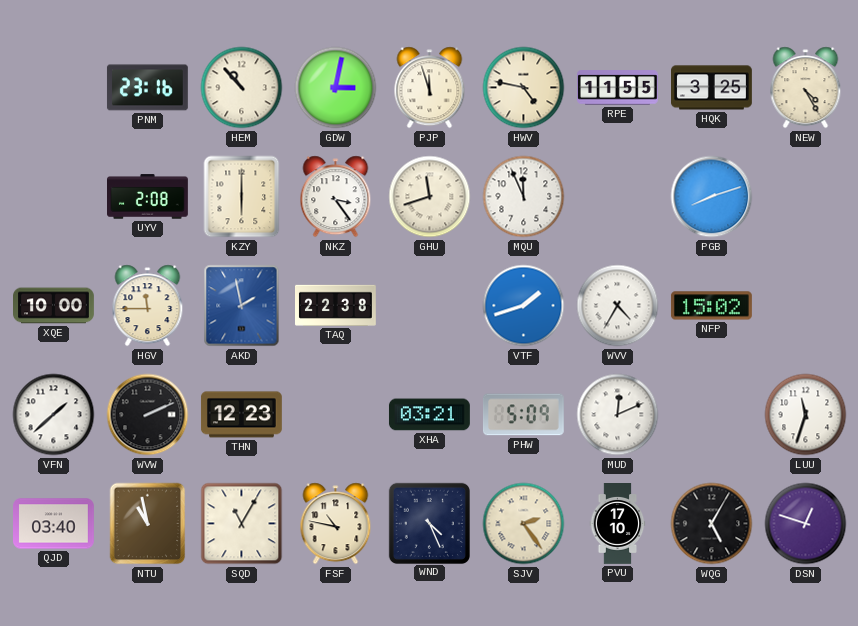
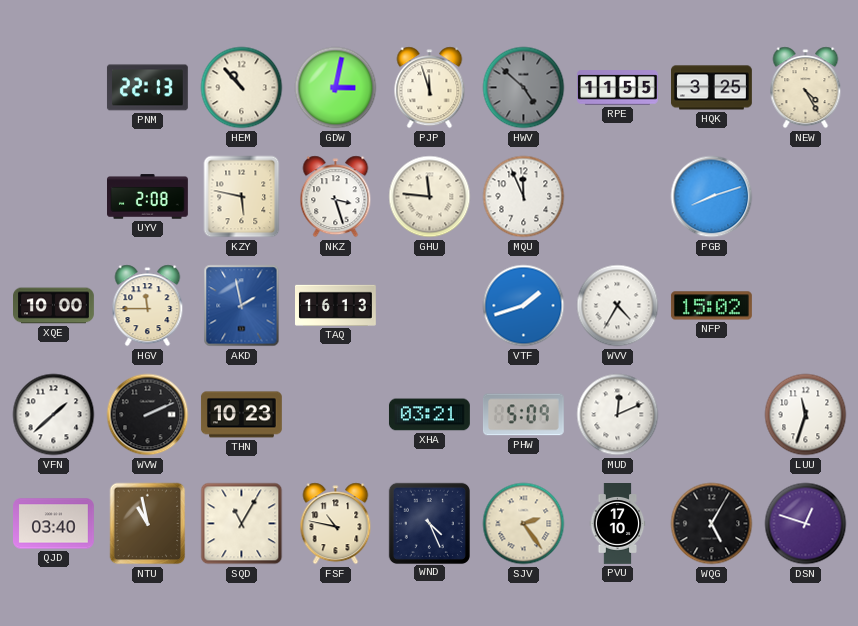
PNM: 23:16 -> 22:13
HWV: 4:47 -> 4:52
HWV dial: cream -> grey
KZY: 6:00 -> 5:47
NKZ: 3:24 -> 3:27
GHU: 11:42 -> 11:46
TAQ: 22:38 -> 16:13
THN: 12:23 -> 10:23
